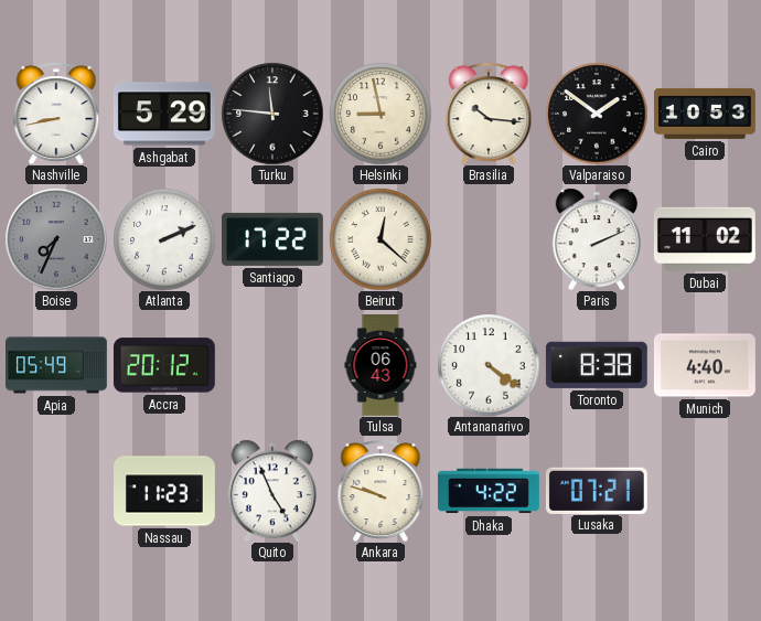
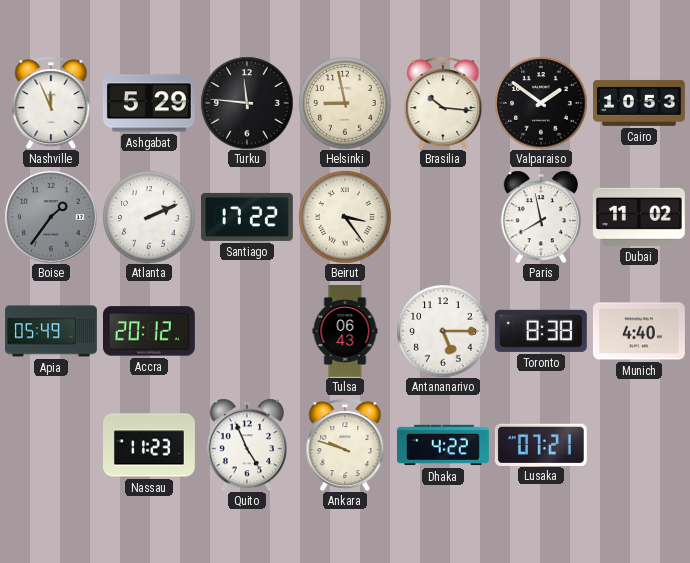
Nashville: 8:43 -> 11:56
Boise: 7:34 -> 1:36
Beirut: 12:22 -> 3:24
Paris: 2:11 -> 7:58
Antananarivo: 4:21 -> 5:15
